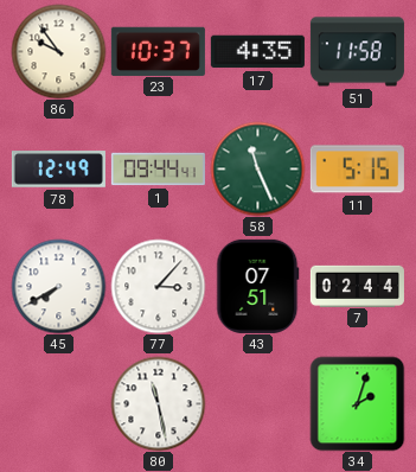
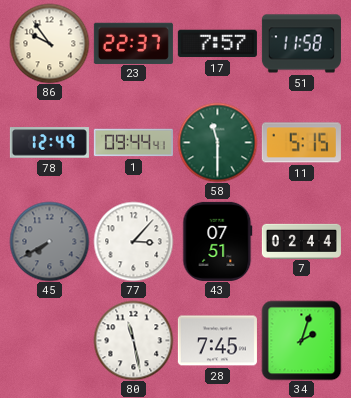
23: 10:37 -> 22:37
17: 4:35 -> 7:57
58: 11:26 -> 11:30
45 dial: white -> grey
28: none -> 7:45
